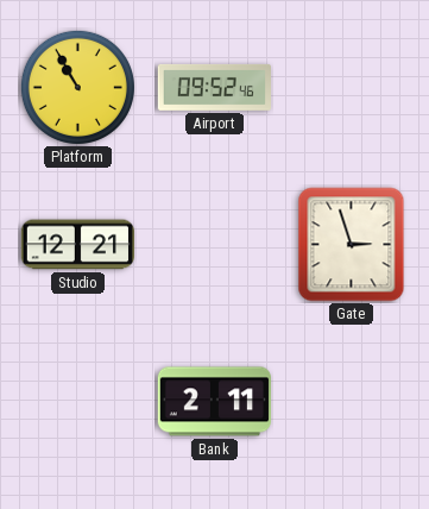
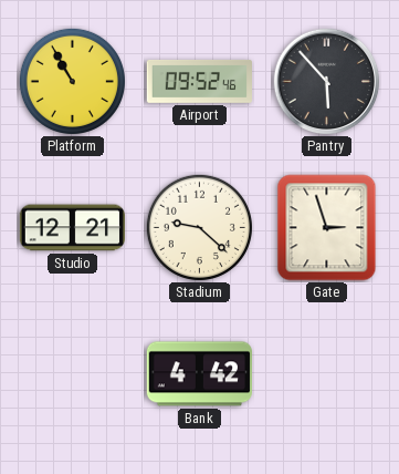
Pantry: none -> 5:53
Stadium: none -> 9:22
Bank: 2:11 -> 4:42
